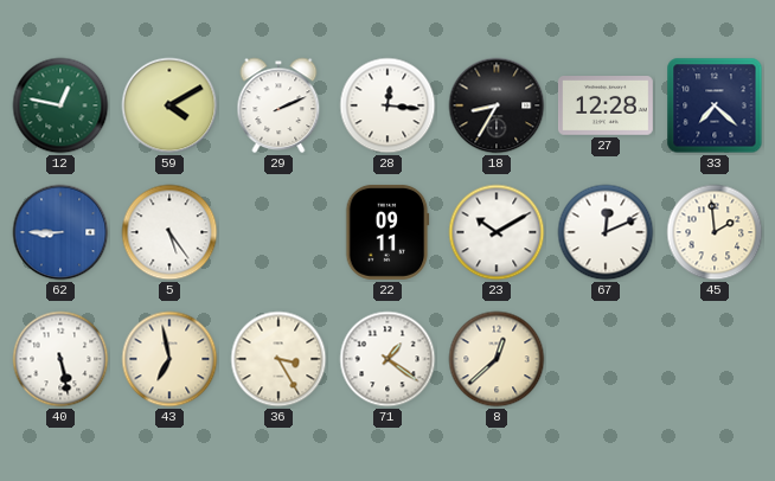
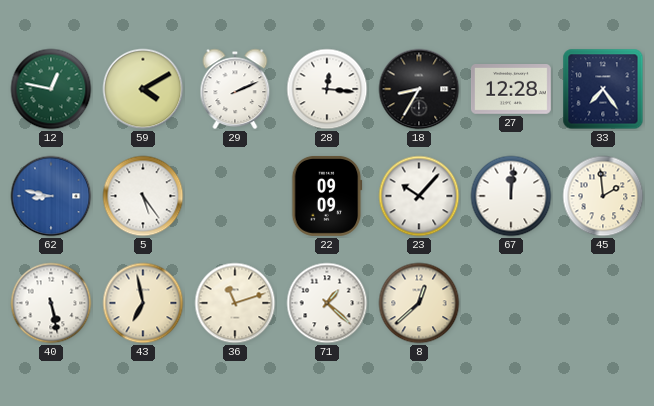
33: 7:22 -> 7:24
62: 8:45 -> 8:47
22: 09:11 -> 09:09
23: 10:10 -> 10:07
67: 12:11 -> 12:01
36: 3:25 -> 11:12
71: 1:21 -> 1:22
